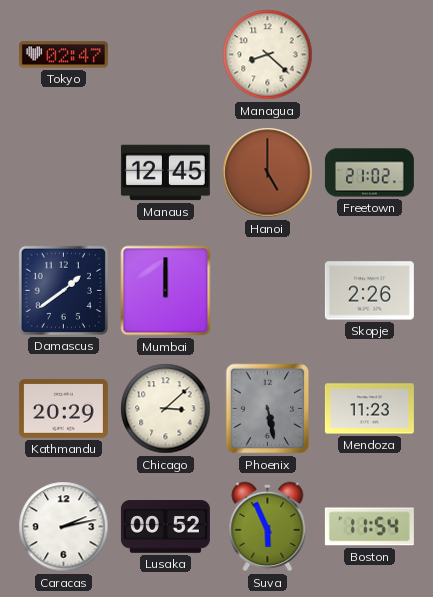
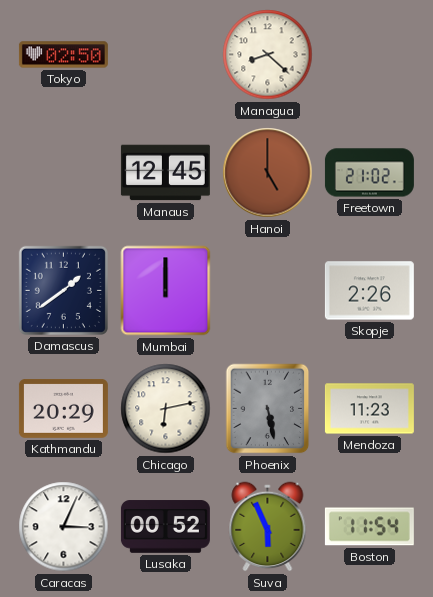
Tokyo: 02:47 -> 02:50
Chicago: 3:08 -> 6:13
Caracas: 2:13 -> 3:04
